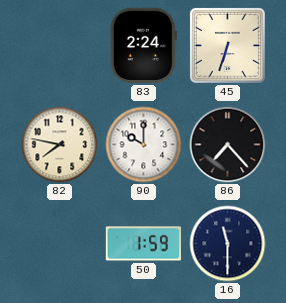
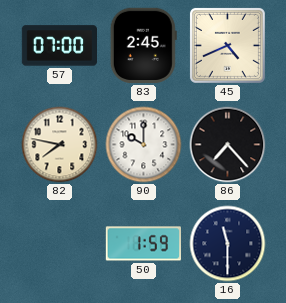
57: none -> 07:00
83: 2:24 -> 2:45
45: 6:33 -> 4:41
